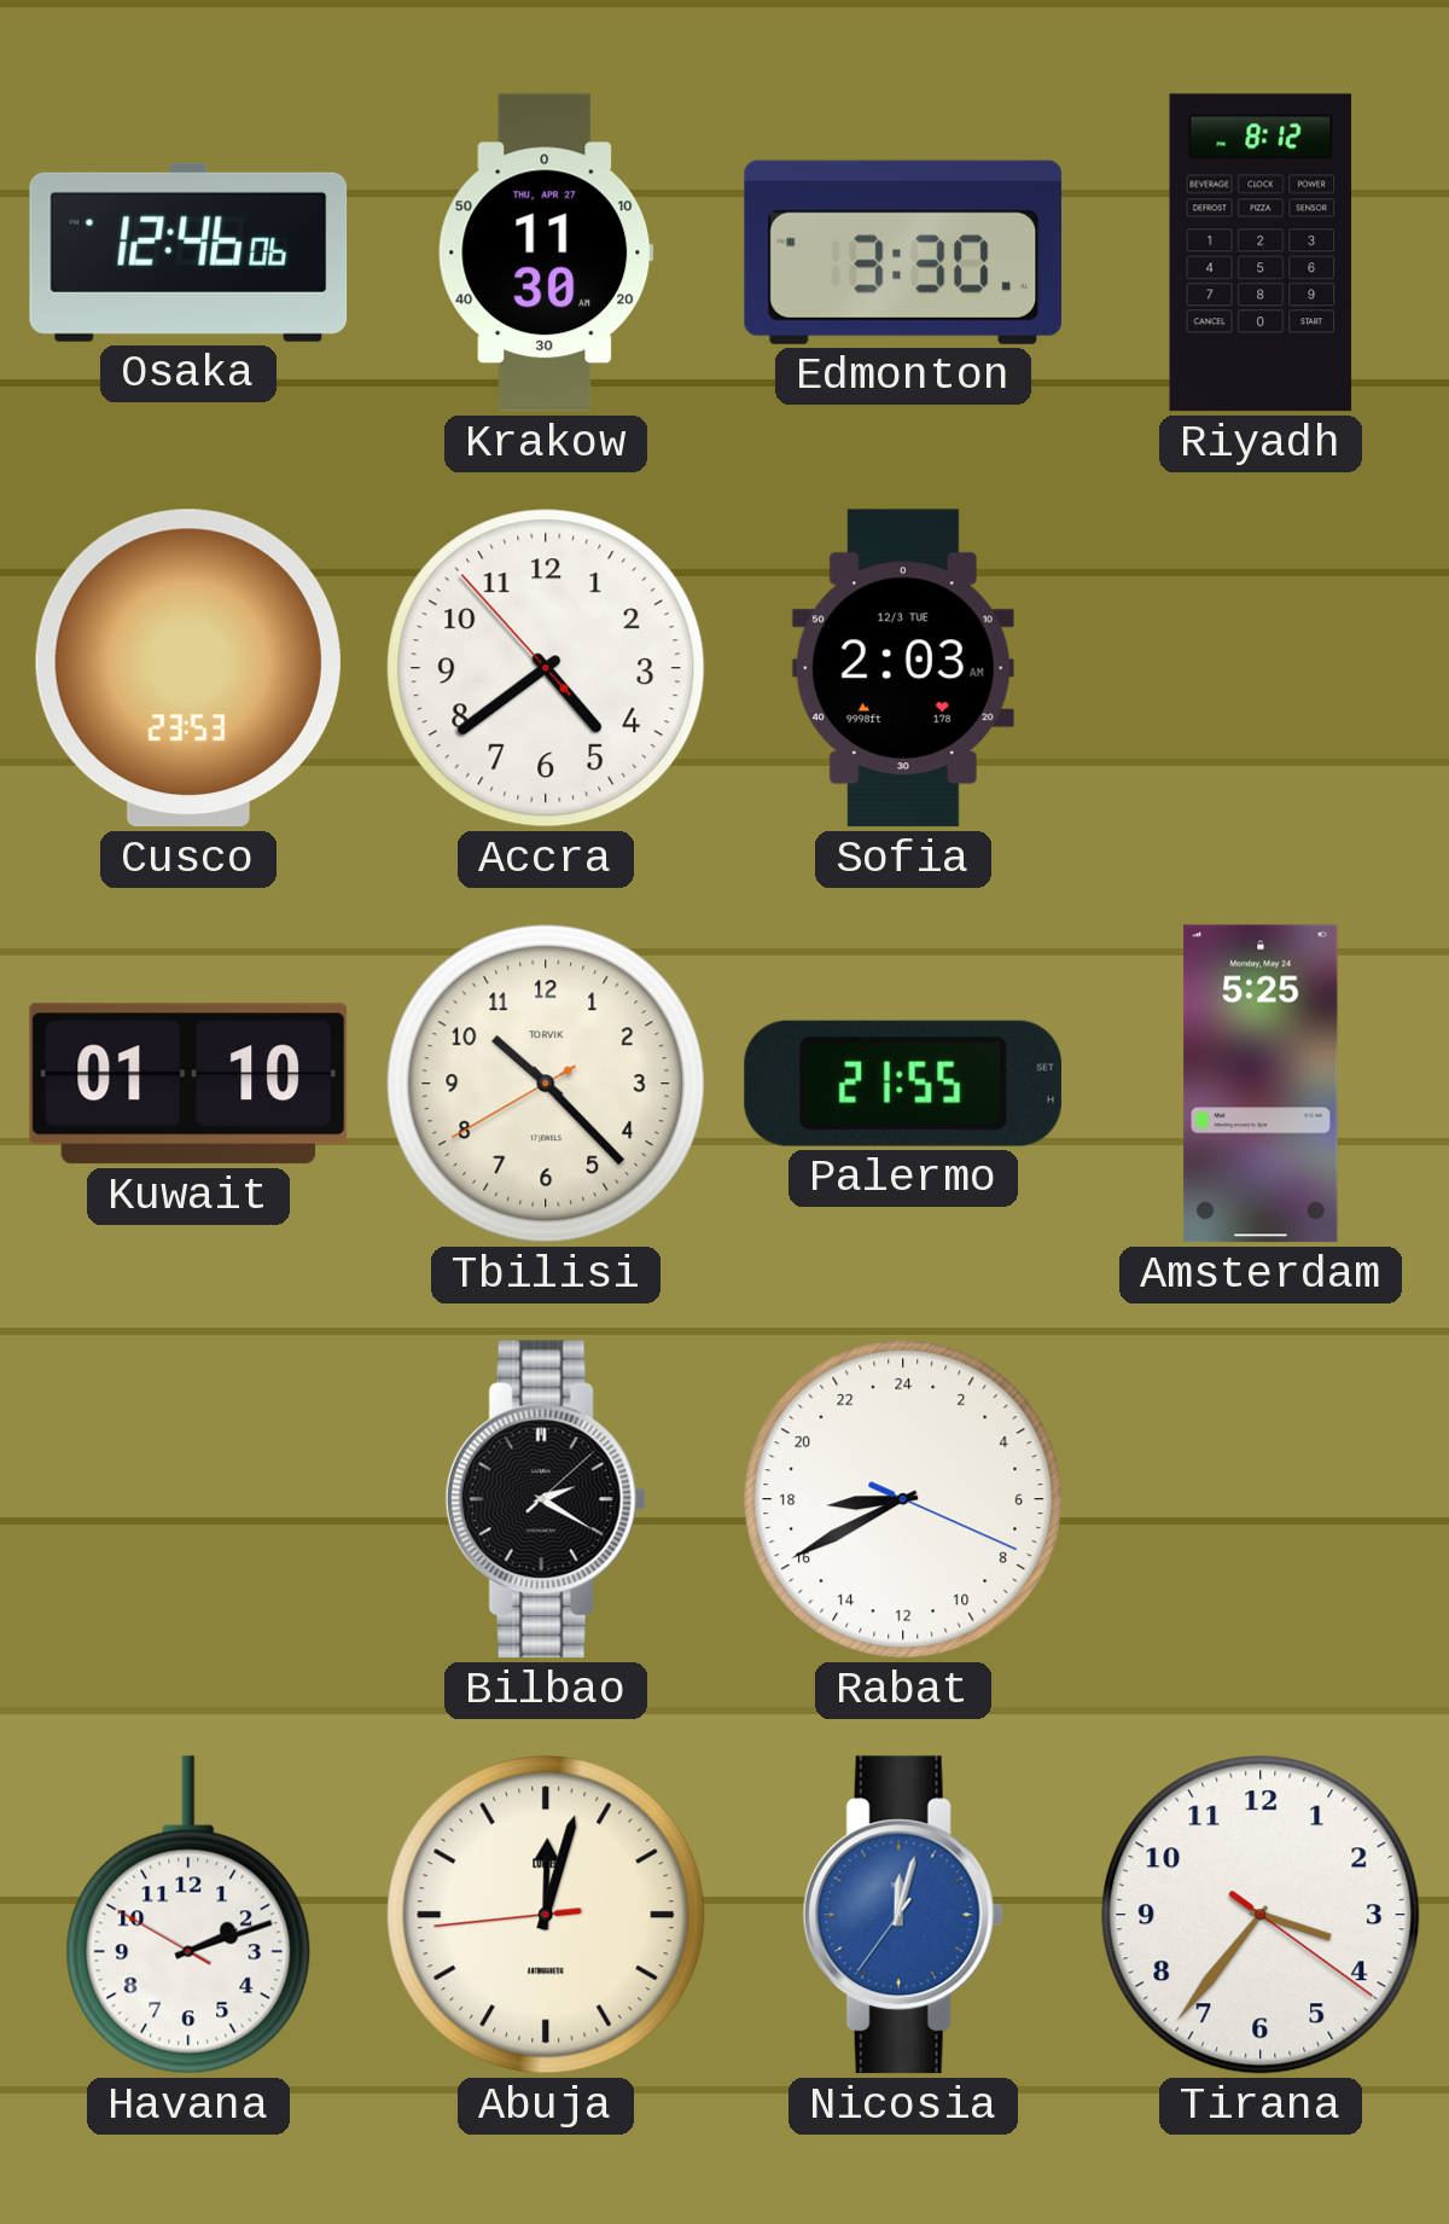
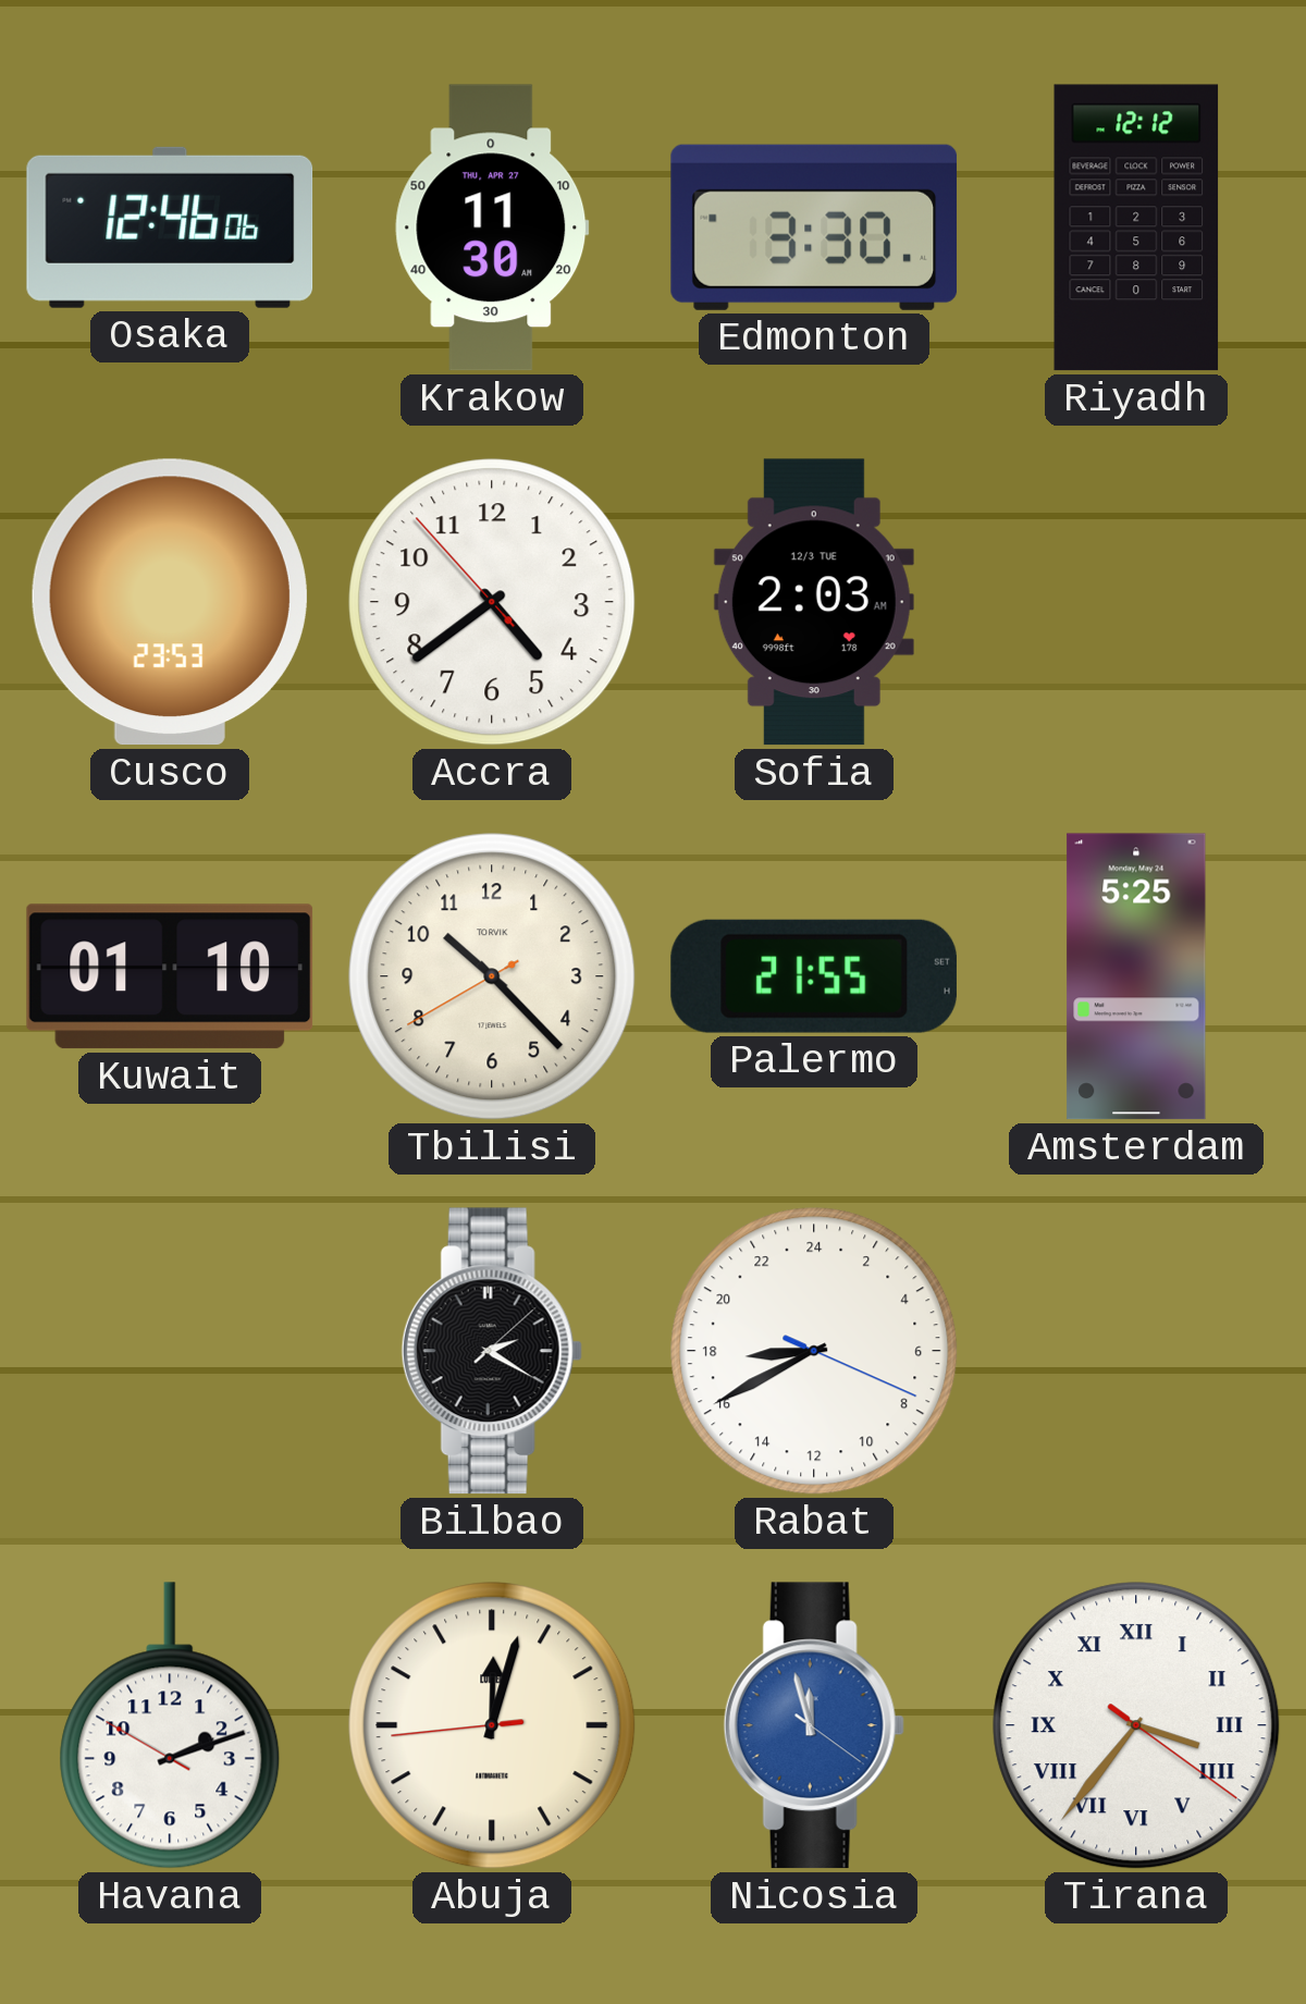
Riyadh: 8:12 -> 12:12
Nicosia: 12:02 -> 11:57
Tirana numerals: Arabic -> Roman
